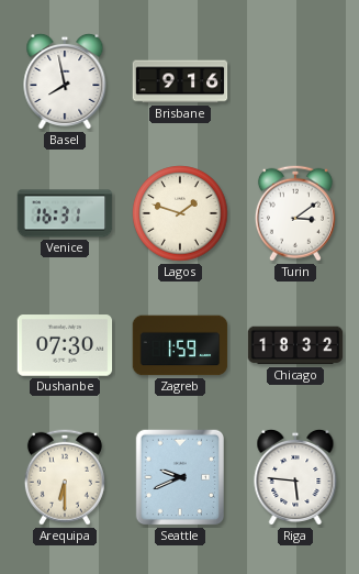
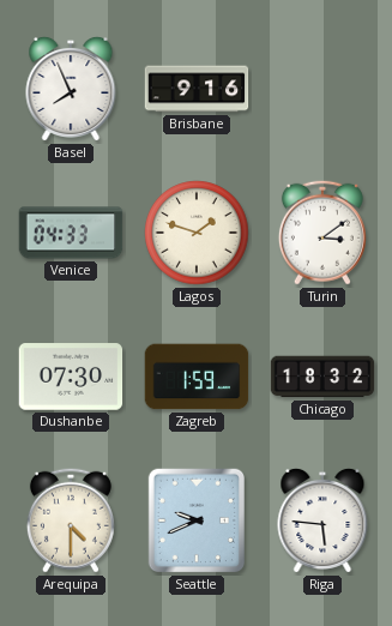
Basel: 7:58 -> 7:56
Venice: 16:31 -> 04:33
Arequipa: 6:30 -> 4:30
